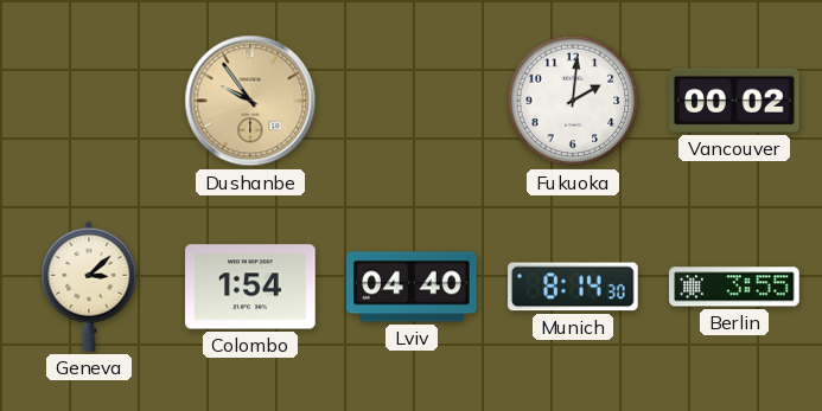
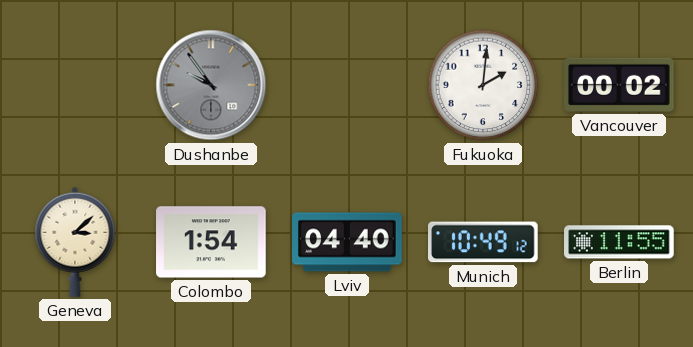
Dushanbe dial: champagne -> grey
Munich: 8:14 -> 10:49
Berlin: 3:55 -> 11:55
